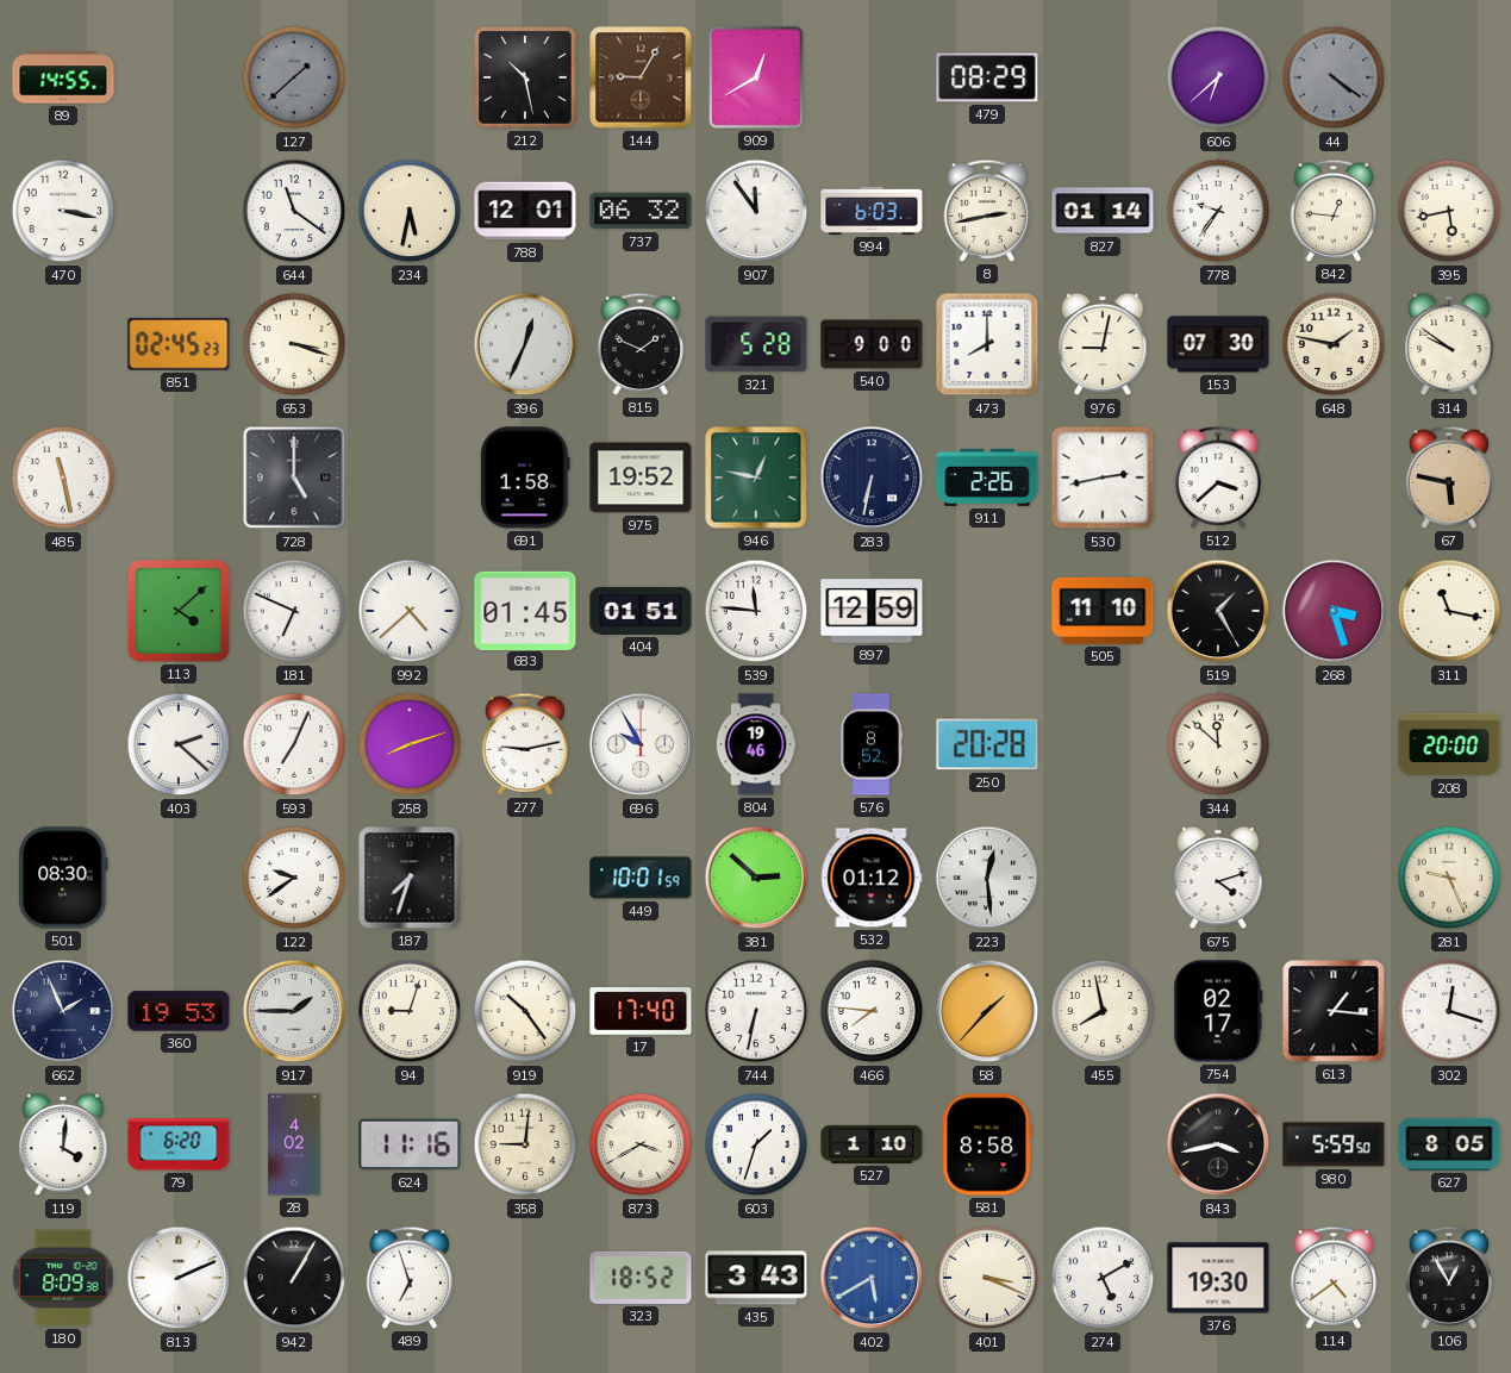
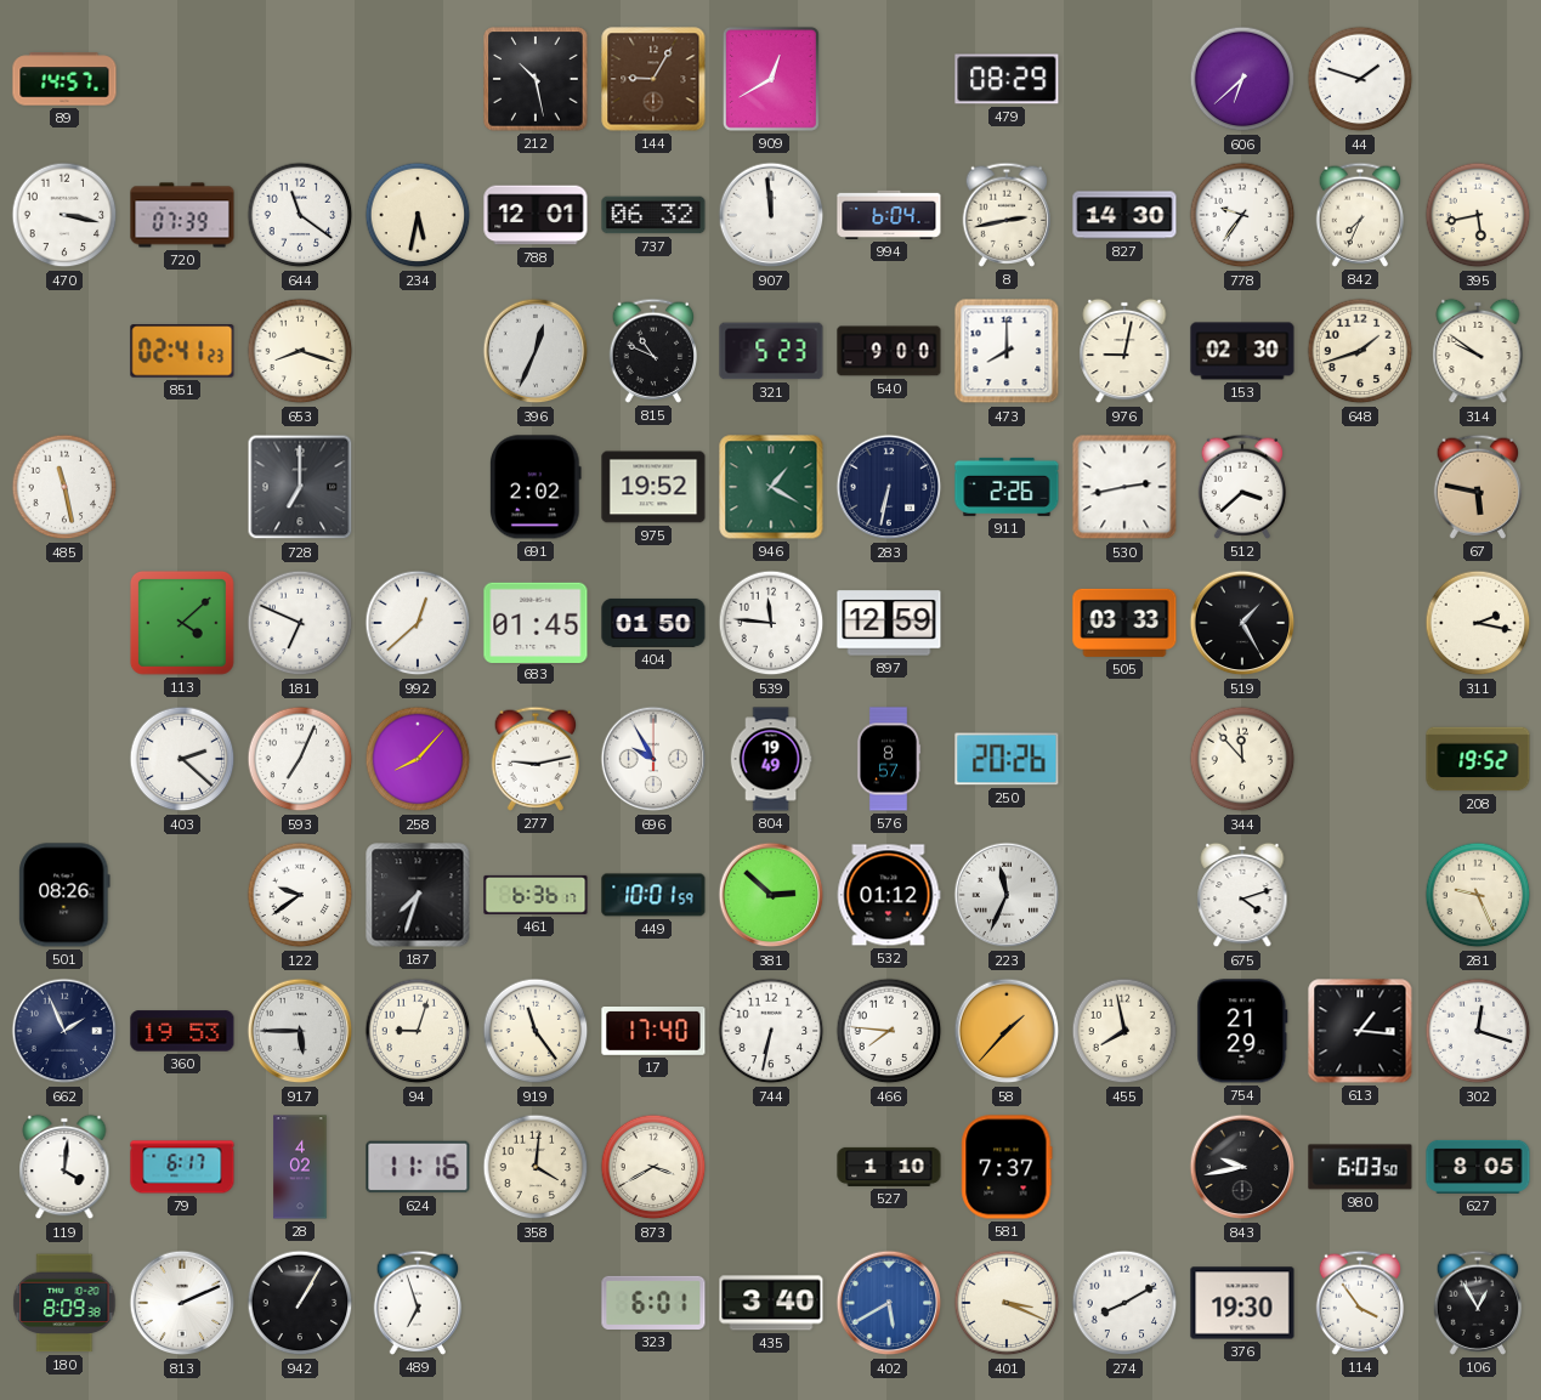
89: 14:55 -> 14:57
127: 1:38 -> none
44: 4:21 -> 1:48
44 dial: grey -> white
720: none -> 07:39
907: 11:54 -> 11:59
994: 6:03 -> 6:04
827: 01:14 -> 14:30
842: 12:46 -> 7:34
851: 02:45 -> 02:41
653: 3:18 -> 8:18
815: 1:49 -> 10:49
321: 5:28 -> 5:23
153: 07:30 -> 02:30
648: 1:47 -> 1:42
728: 5:00 -> 7:00
691: 1:58 -> 2:02
946: 12:47 -> 1:20
992: 4:38 -> 12:38
404: 01:51 -> 01:50
505: 11:10 -> 03:33
268: 3:27 -> none
311: 11:17 -> 2:17
258: 8:12 -> 8:07
804: 19:46 -> 19:49
576: 8:52 -> 8:57
250: 20:28 -> 20:26
344: 11:52 -> 11:53
208: 20:00 -> 19:52
501: 08:30 -> 08:26
461: none -> 6:36
223: 12:29 -> 11:34
917: 1:45 -> 5:45
919: 10:24 -> 11:24
754: 02:17 -> 21:29
79: 6:20 -> 6:17
358: 9:01 -> 4:01
603: 1:33 -> none
581: 8:58 -> 7:37
843: 3:43 -> 9:43
980: 5:59 -> 6:03
323: 18:52 -> 6:01
435: 3:43 -> 3:40
274: 5:10 -> 8:10
114: 4:39 -> 3:54
